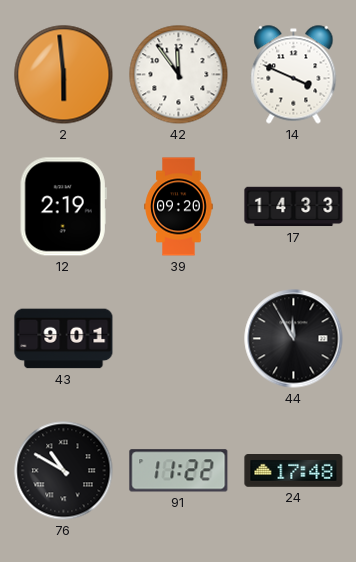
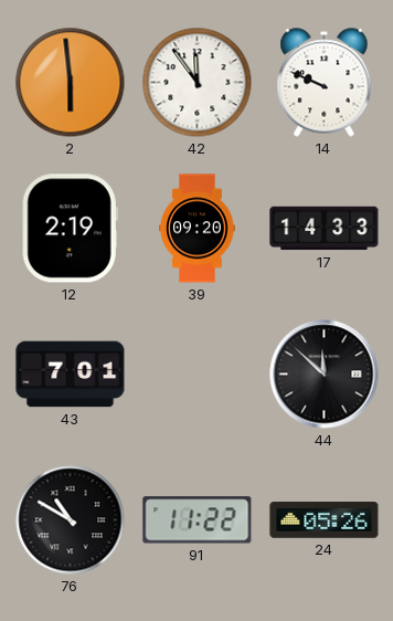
14: 3:49 -> 9:49
43: 9:01 -> 7:01
44: 11:55 -> 11:52
24: 17:48 -> 05:26
